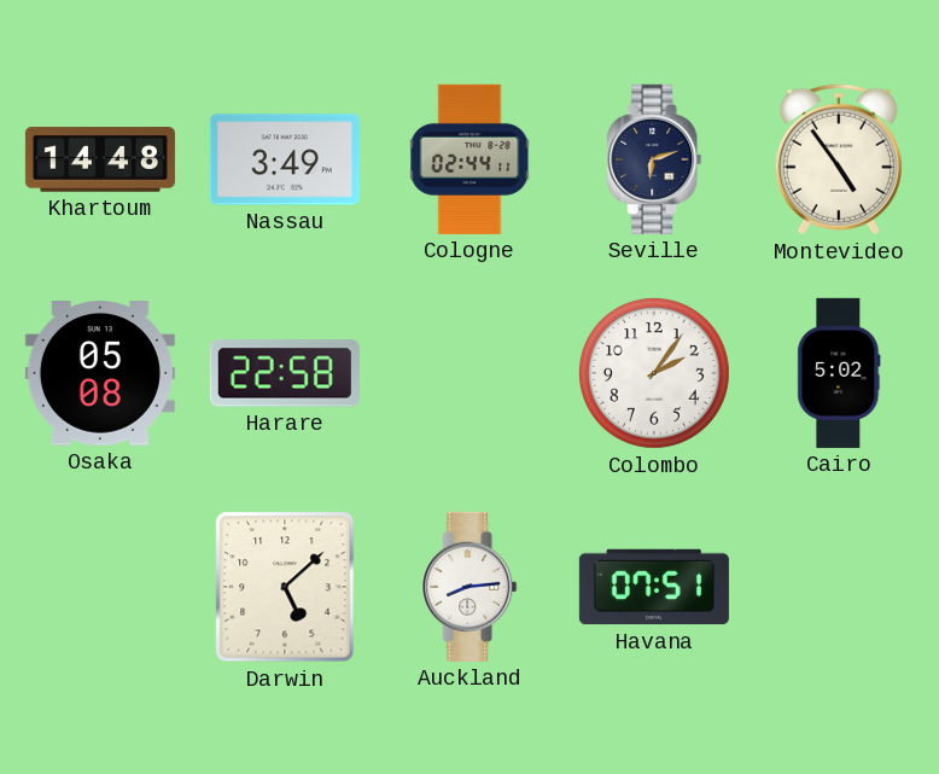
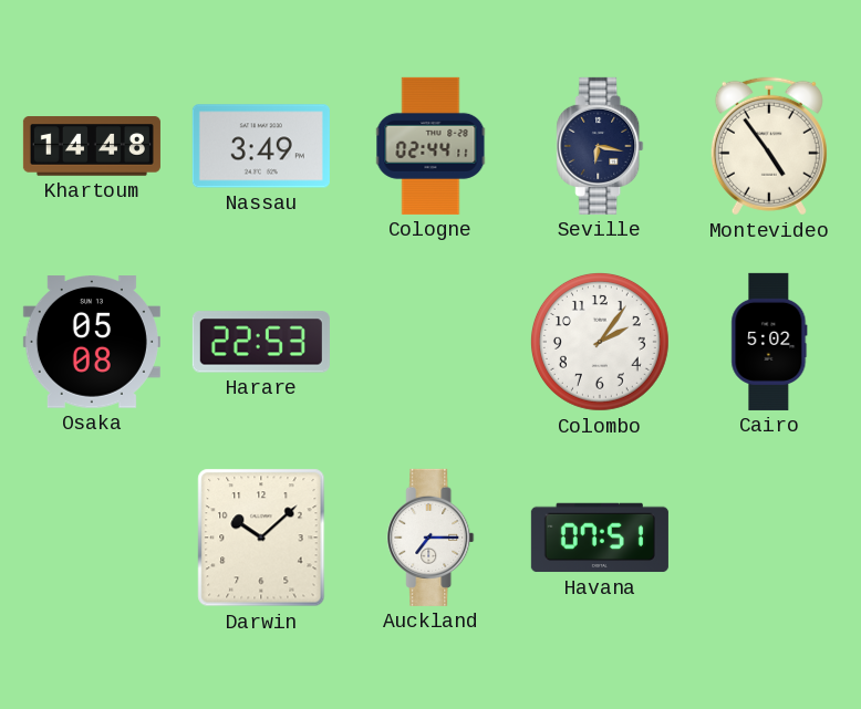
Seville: 6:12 -> 6:17
Harare: 22:58 -> 22:53
Darwin: 5:08 -> 10:08
Auckland: 8:14 -> 7:15
